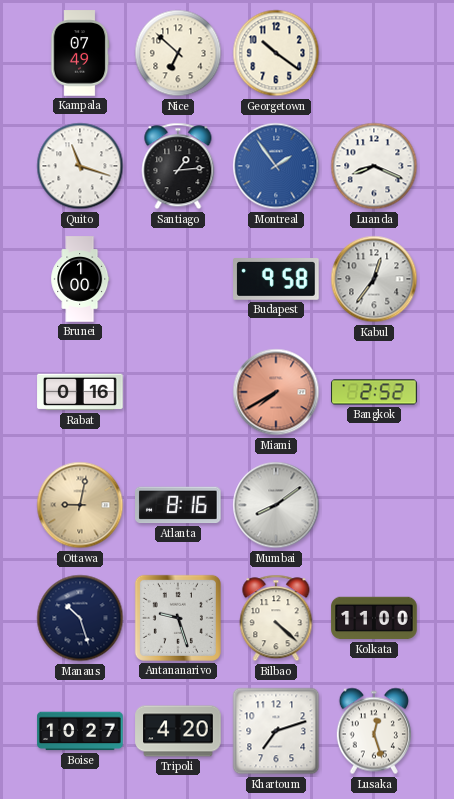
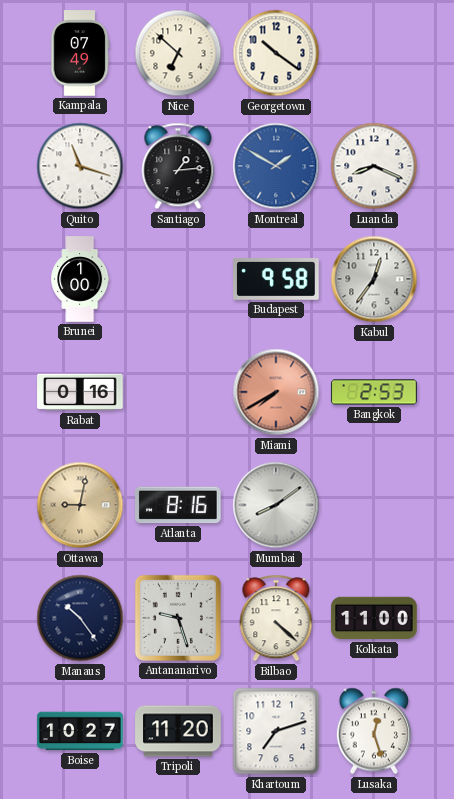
Montreal: 1:54 -> 1:50
Bangkok: 2:52 -> 2:53
Manaus: 10:27 -> 10:24
Tripoli: 4:20 -> 11:20
